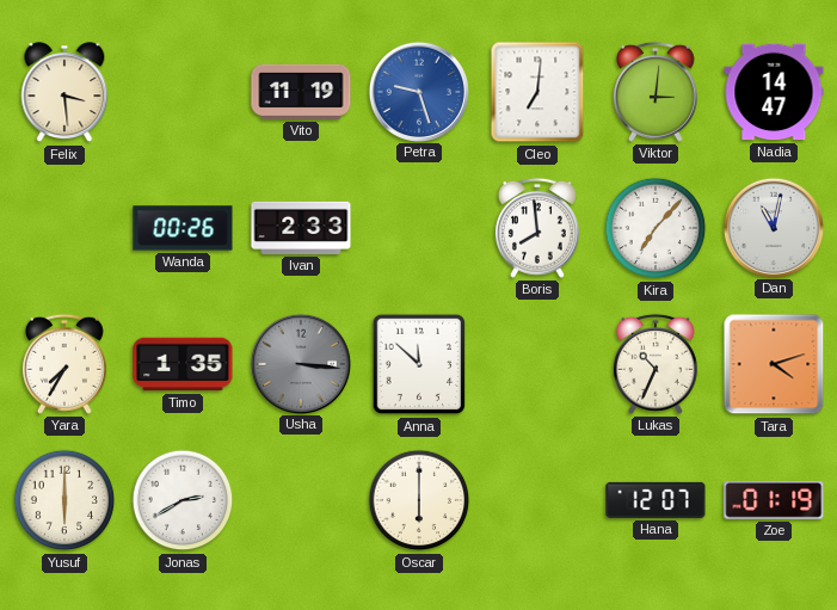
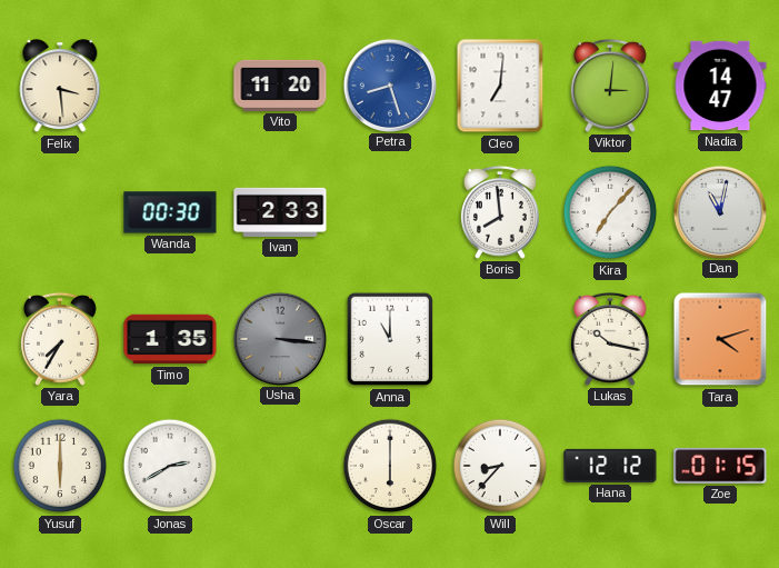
Vito: 11:19 -> 11:20
Petra: 9:27 -> 8:27
Wanda: 00:26 -> 00:30
Anna: 11:52 -> 11:00
Lukas: 10:34 -> 10:17
Will: none -> 8:37
Hana: 12:07 -> 12:12
Zoe: 01:19 -> 01:15
